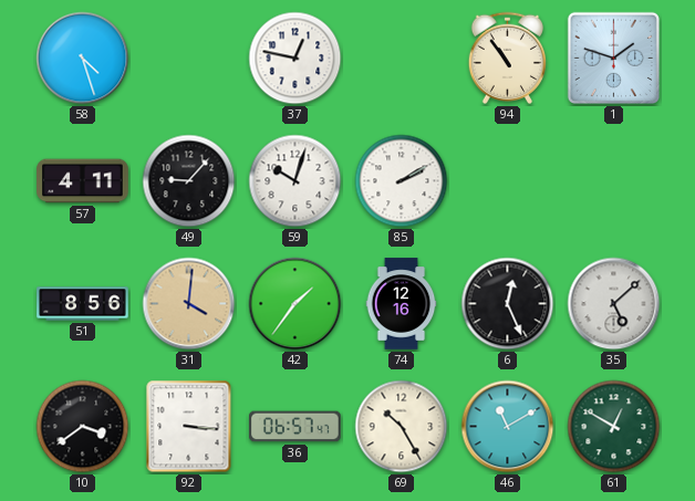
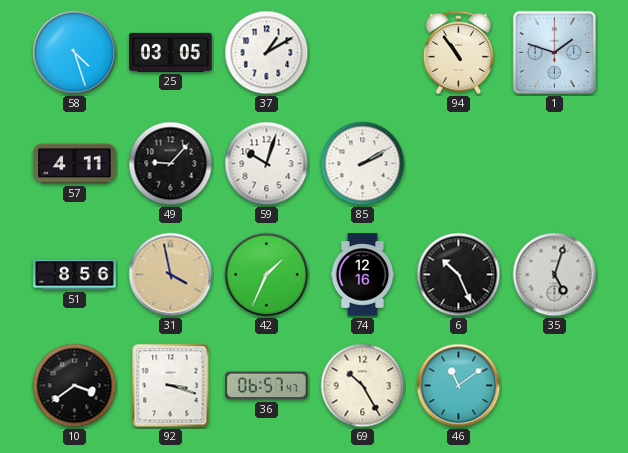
25: none -> 03:05
37: 12:47 -> 1:10
31: 4:01 -> 3:58
42: 1:36 -> 1:34
6: 12:26 -> 10:26
35: 5:08 -> 5:03
92: 3:16 -> 3:18
46: 11:10 -> 11:09
61: 12:50 -> none
